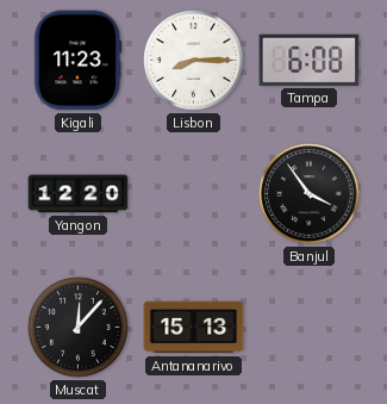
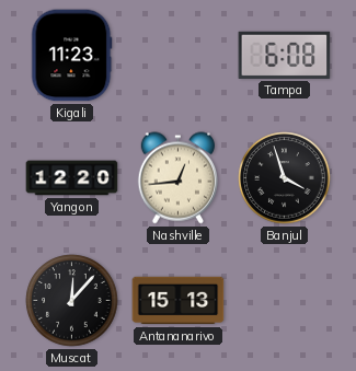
Lisbon: 8:15 -> none
Nashville: none -> 12:44
Banjul: 3:54 -> 3:57
